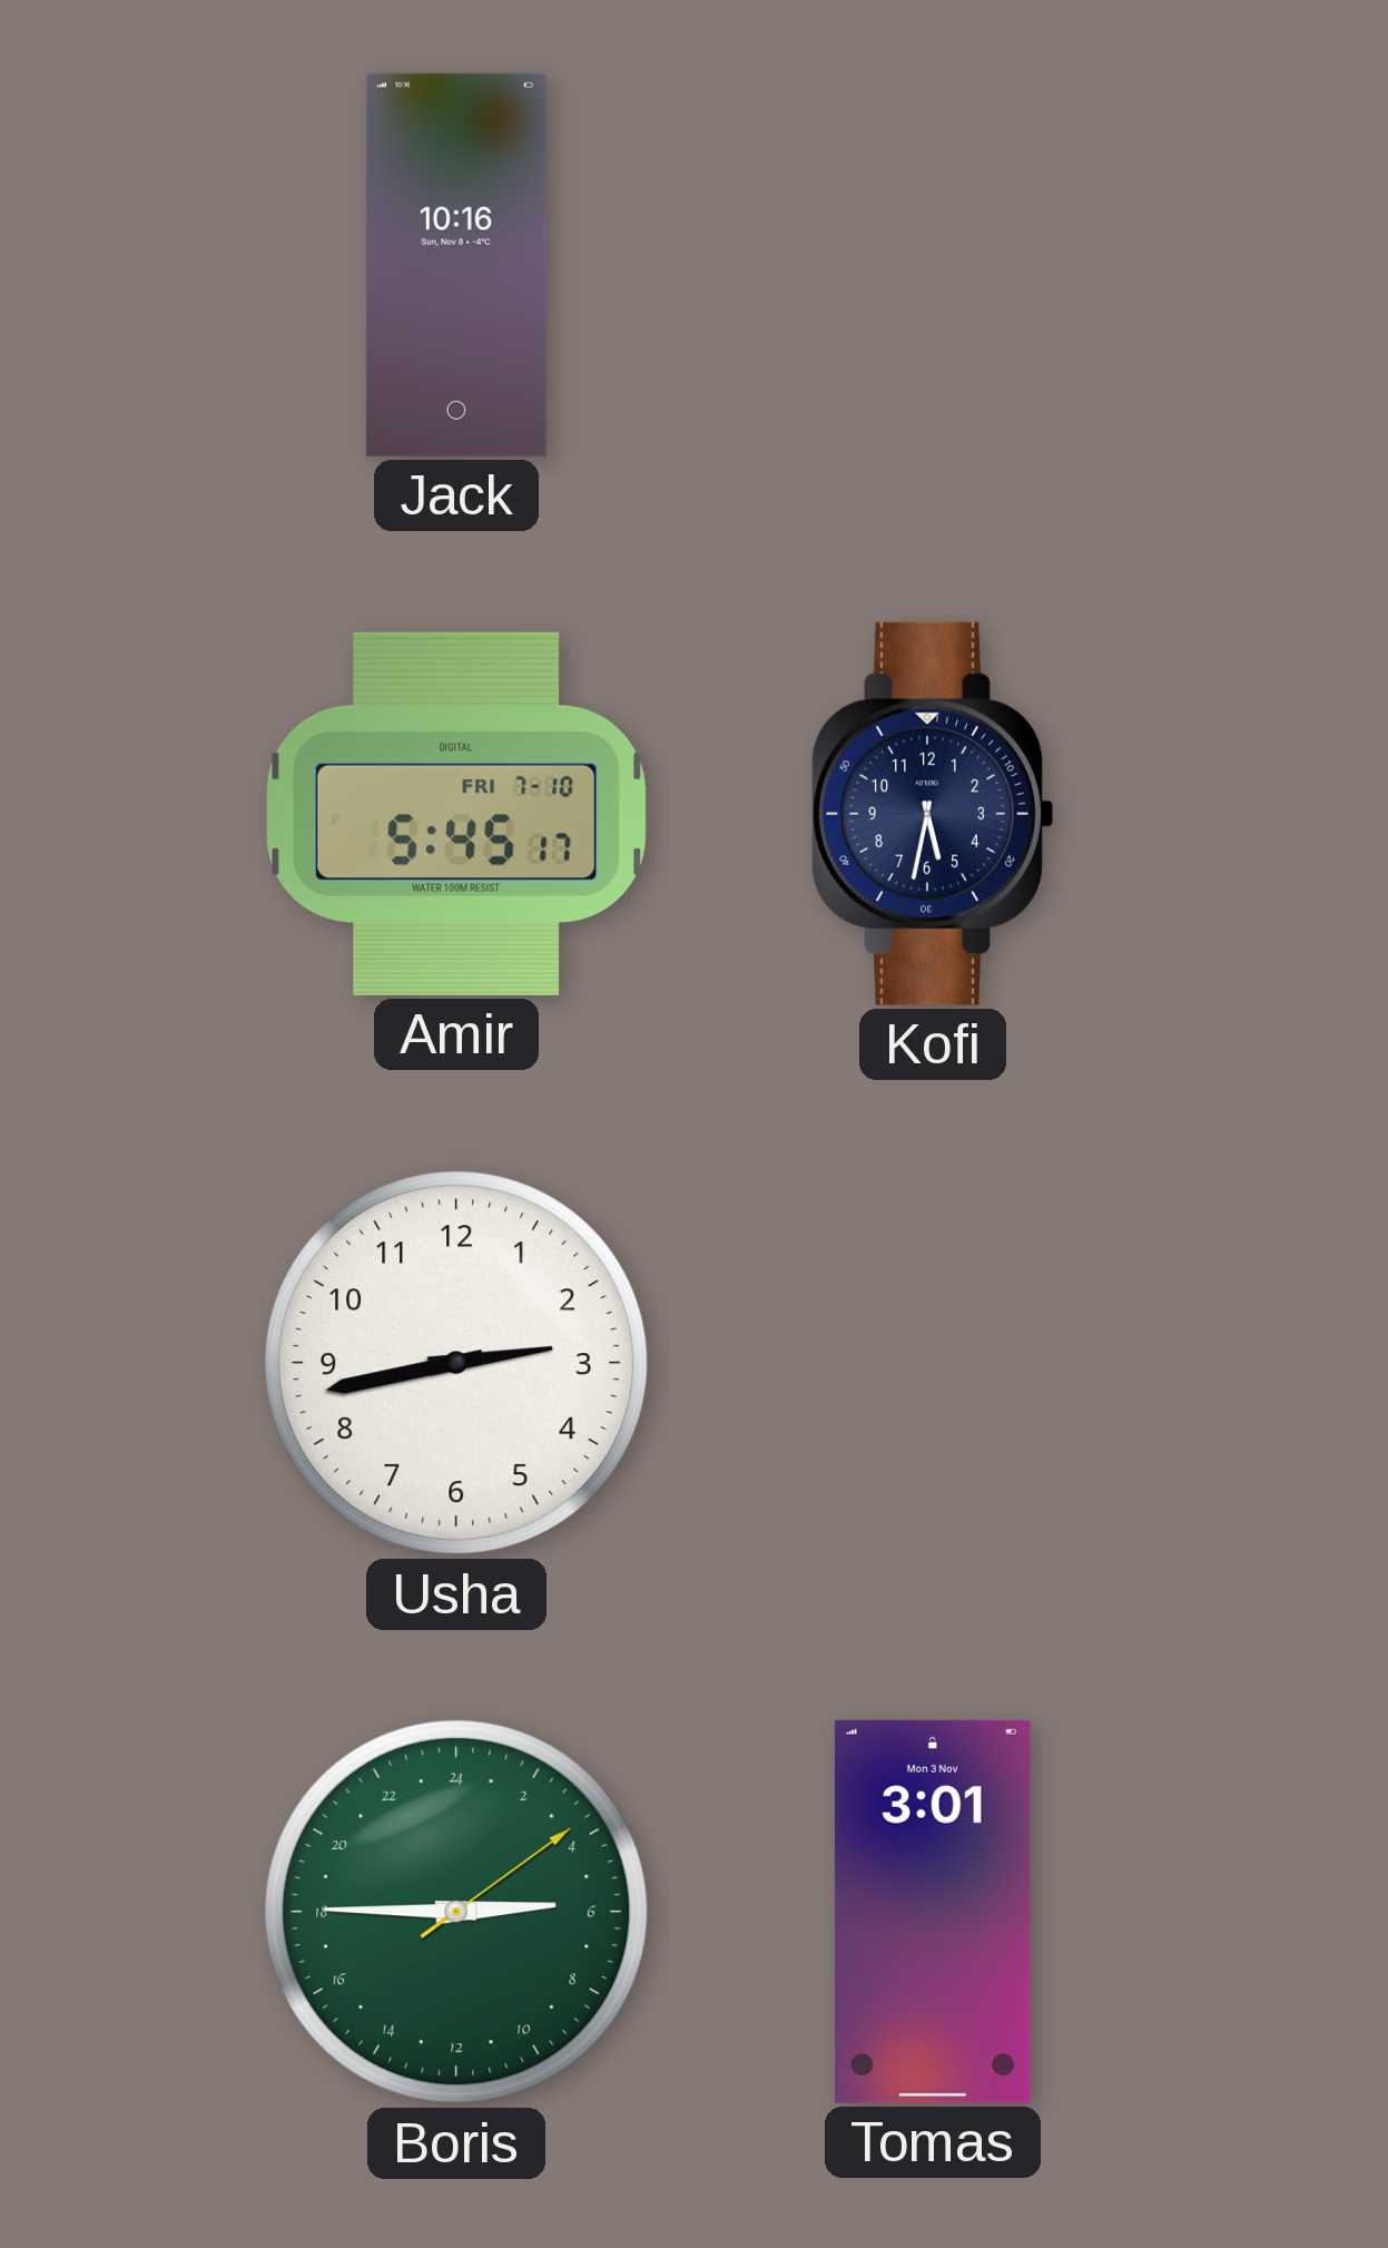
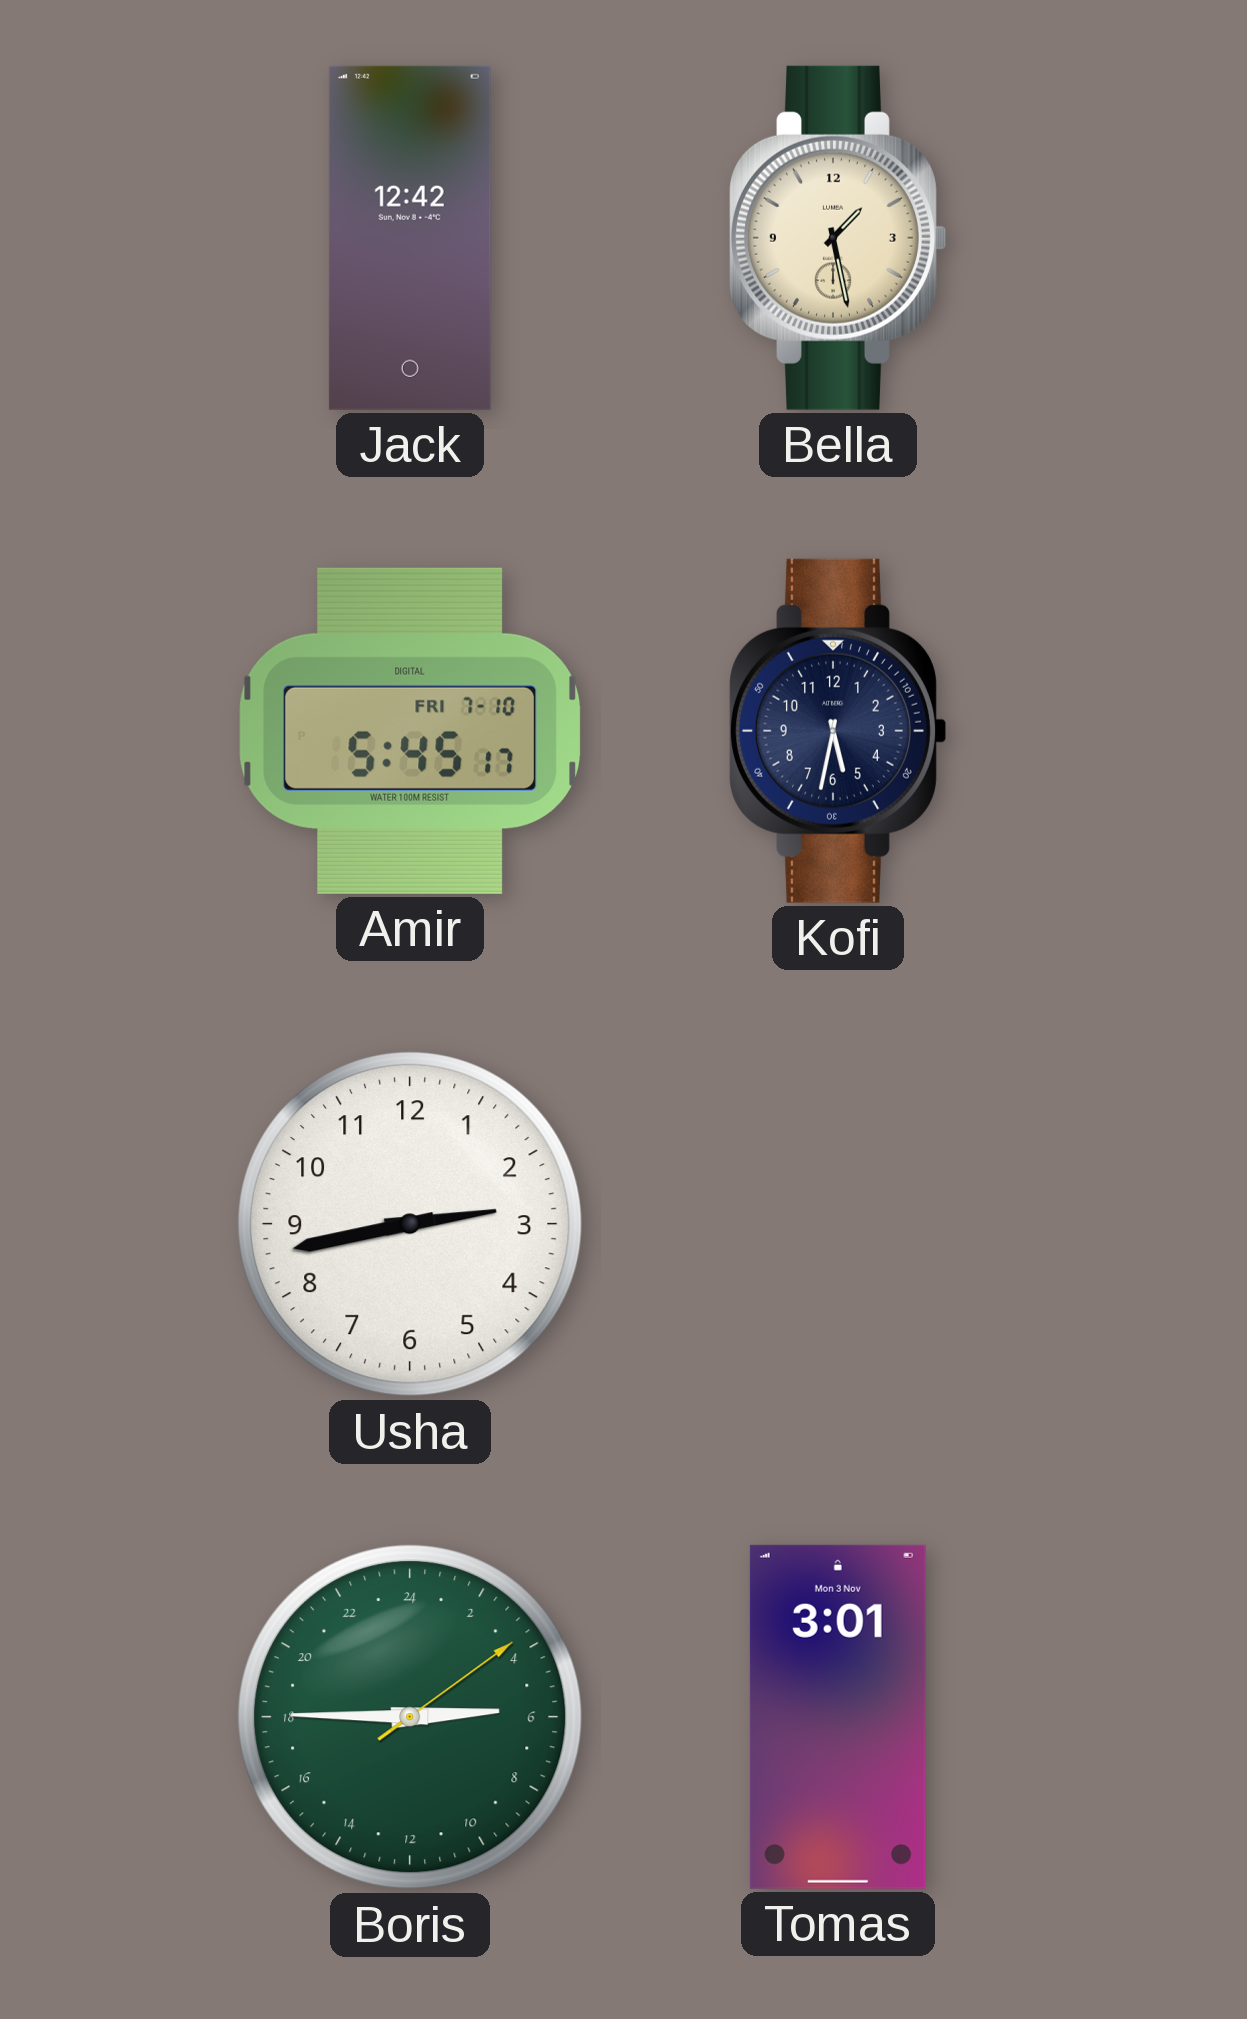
Jack: 10:16 -> 12:42
Bella: none -> 1:28
